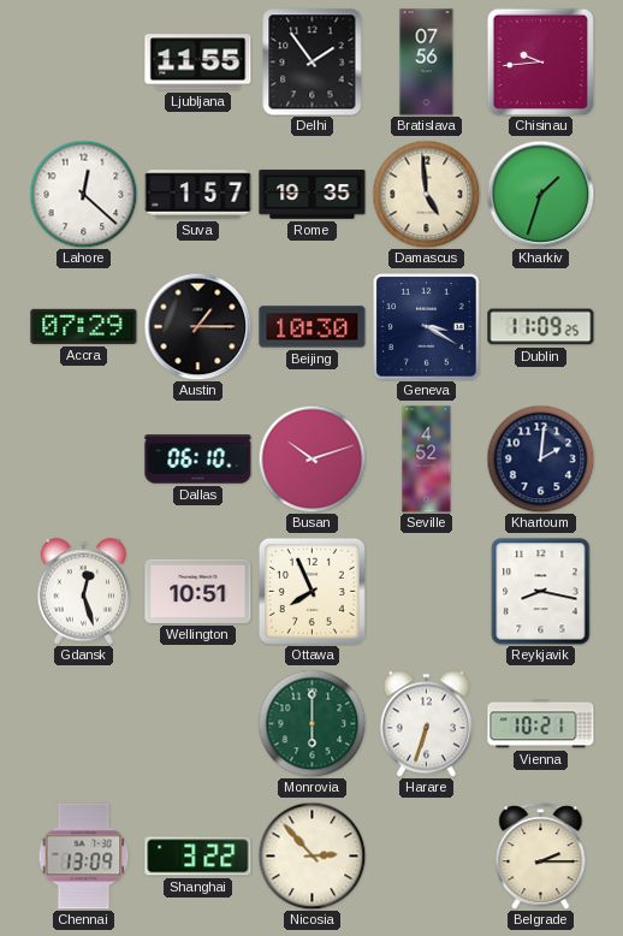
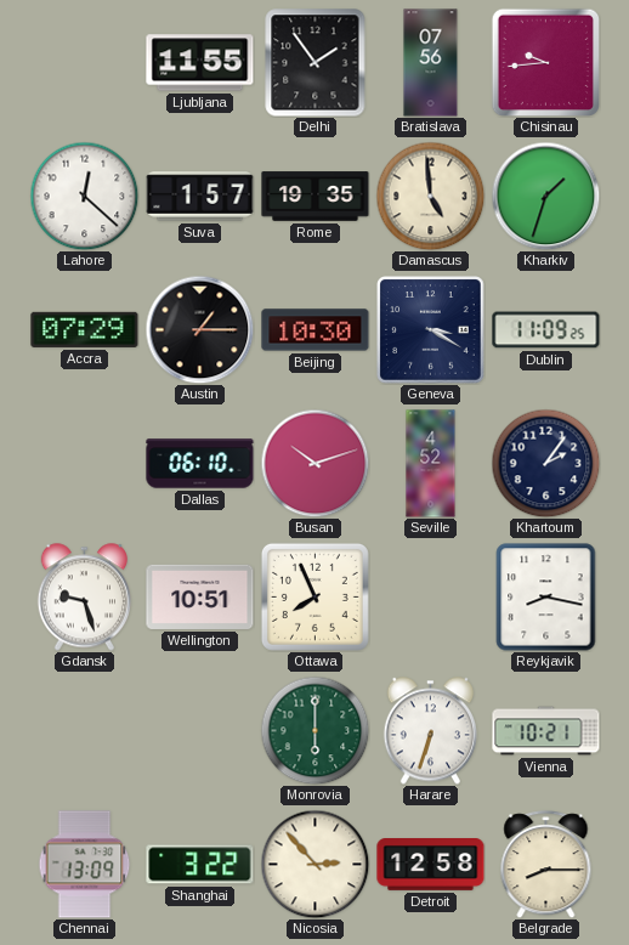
Khartoum: 2:01 -> 2:06
Gdansk: 12:27 -> 9:27
Detroit: none -> 12:58
Belgrade: 2:15 -> 8:15
